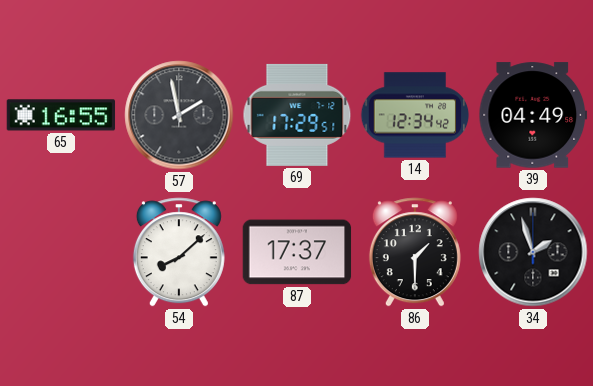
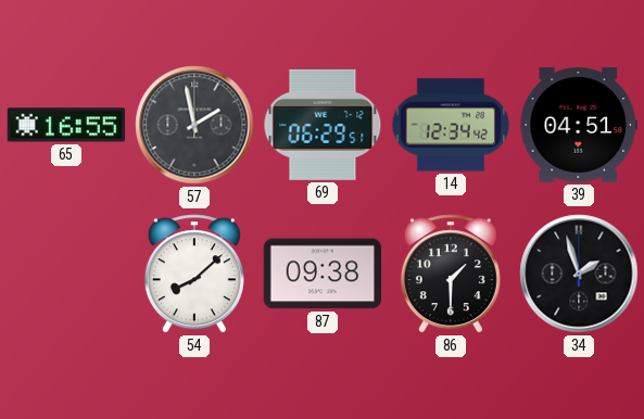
69: 17:29 -> 06:29
39: 04:49 -> 04:51
87: 17:37 -> 09:38
